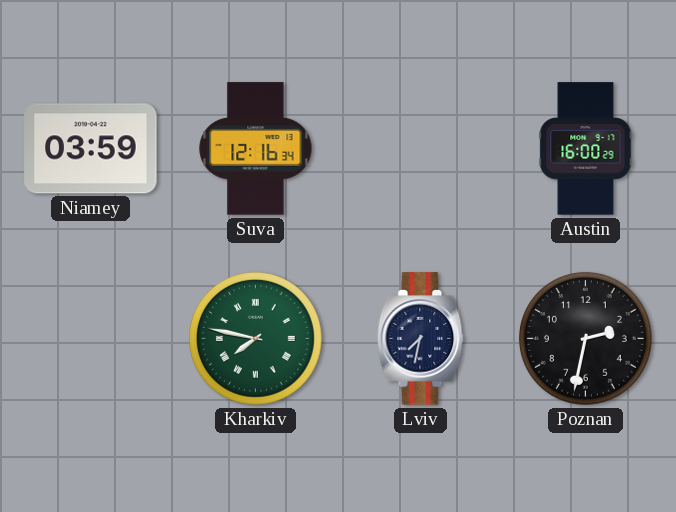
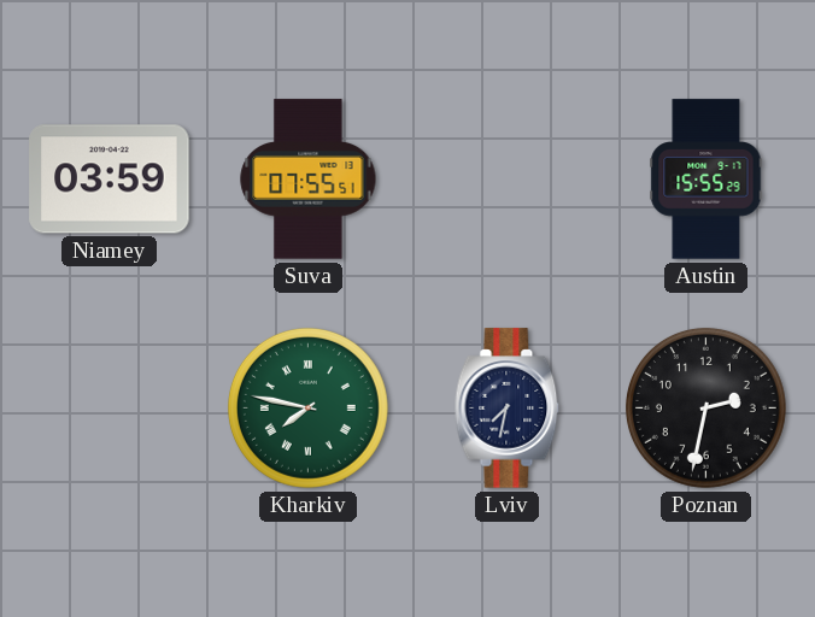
Suva: 12:16 -> 07:55
Austin: 16:00 -> 15:55
